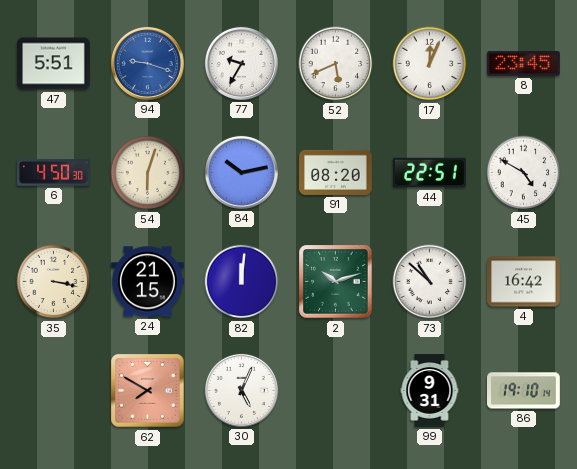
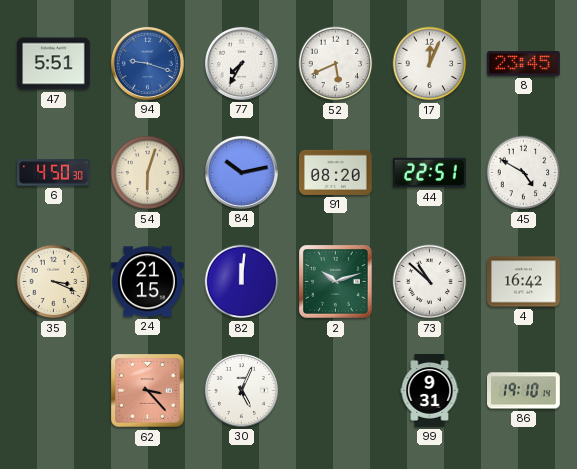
77: 9:35 -> 7:35
35: 3:17 -> 3:19
62: 7:50 -> 3:23
